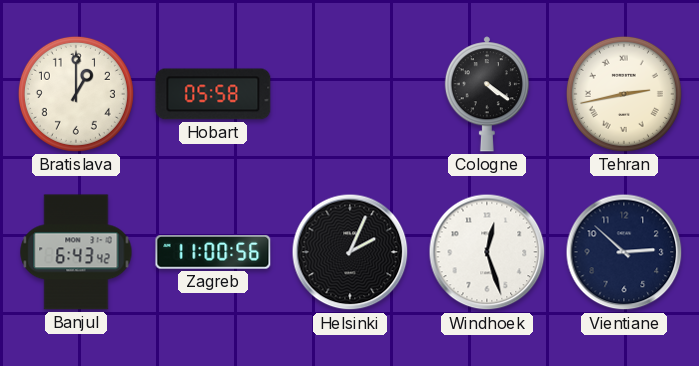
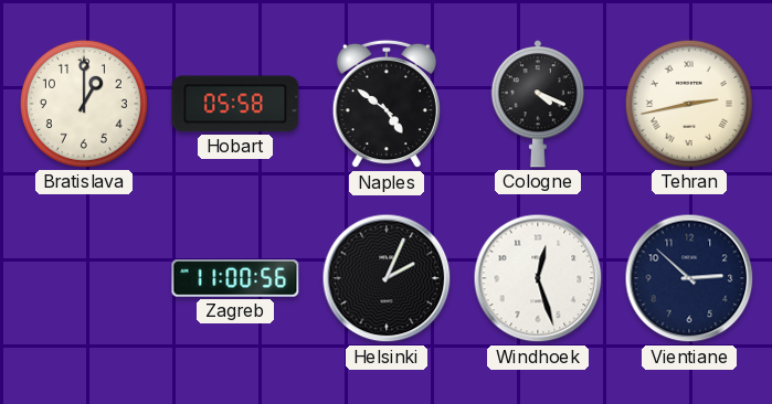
Naples: none -> 4:51
Cologne: 4:21 -> 4:19
Banjul: 6:43 -> none
